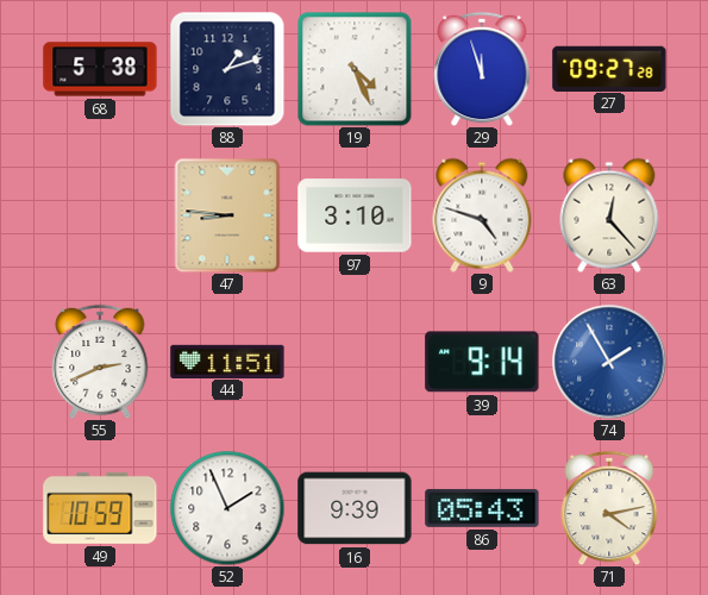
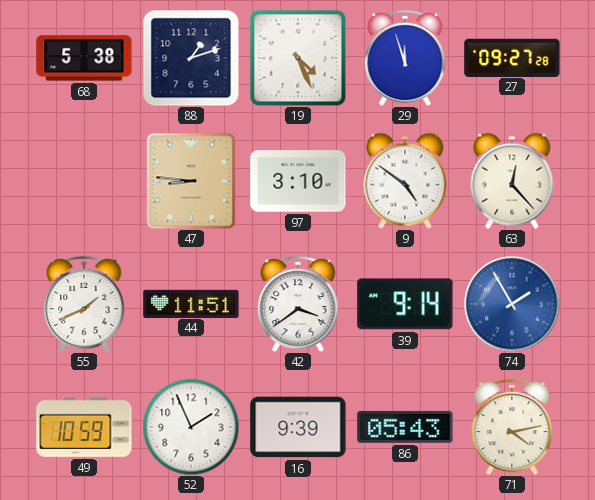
9: 4:48 -> 4:51
55: 2:41 -> 1:41
42: none -> 3:39
